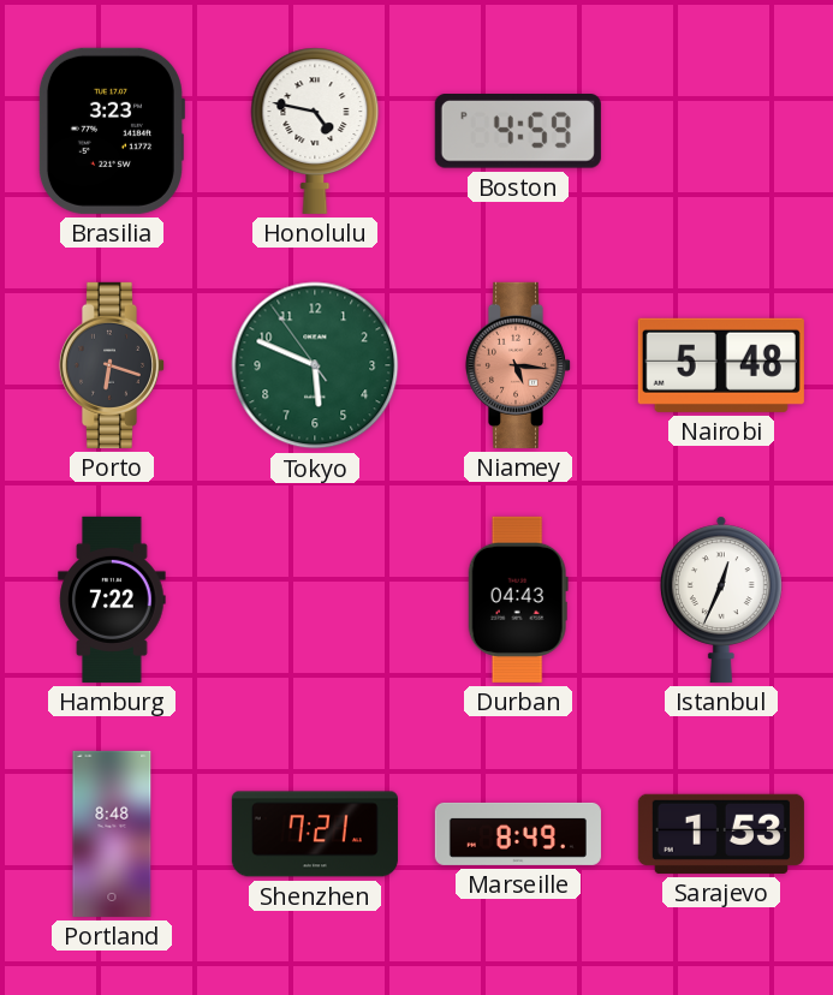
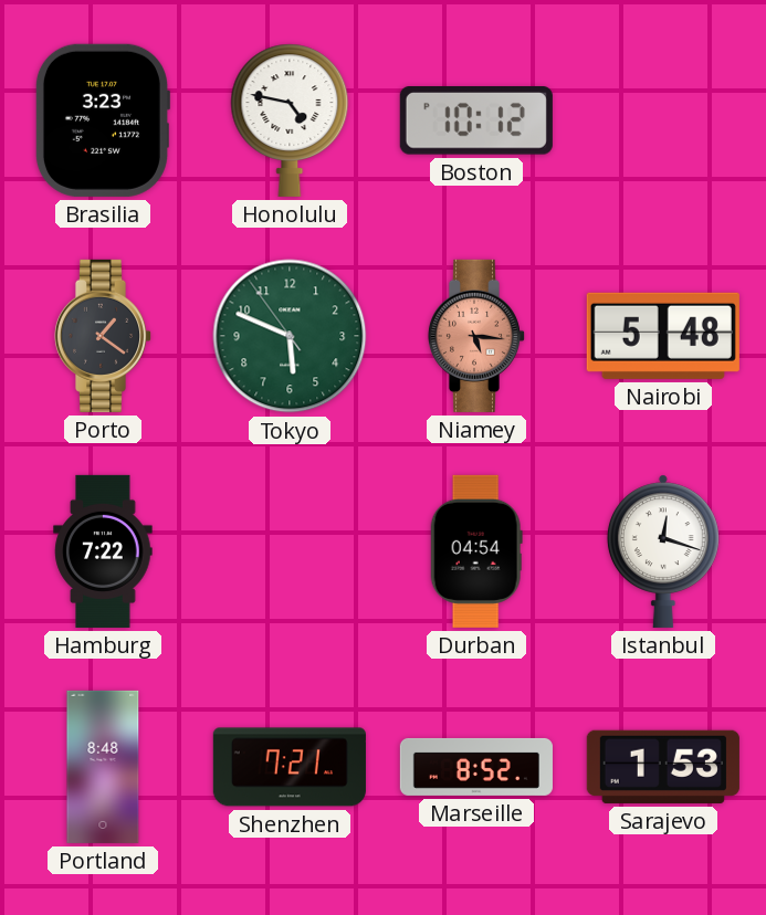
Boston: 4:59 -> 10:12
Porto: 6:18 -> 1:21
Durban: 04:43 -> 04:54
Istanbul: 12:34 -> 12:18
Marseille: 8:49 -> 8:52
